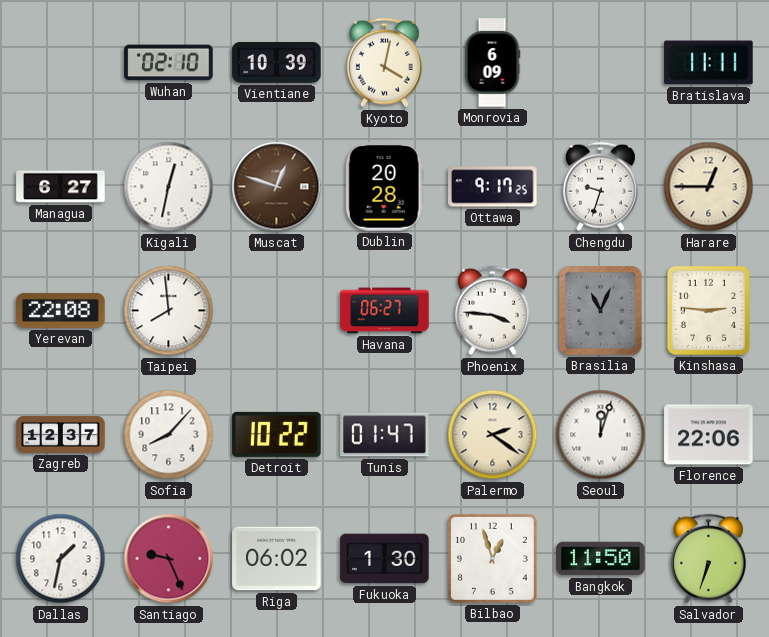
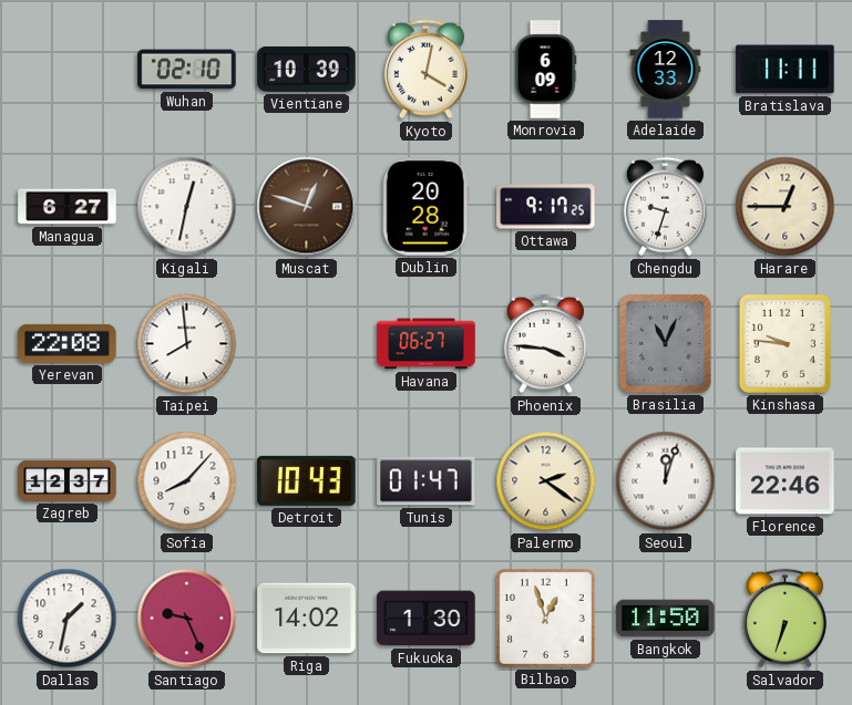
Adelaide: none -> 12:33
Kinshasa: 2:46 -> 9:46
Detroit: 10:22 -> 10:43
Florence: 22:06 -> 22:46
Riga: 06:02 -> 14:02
